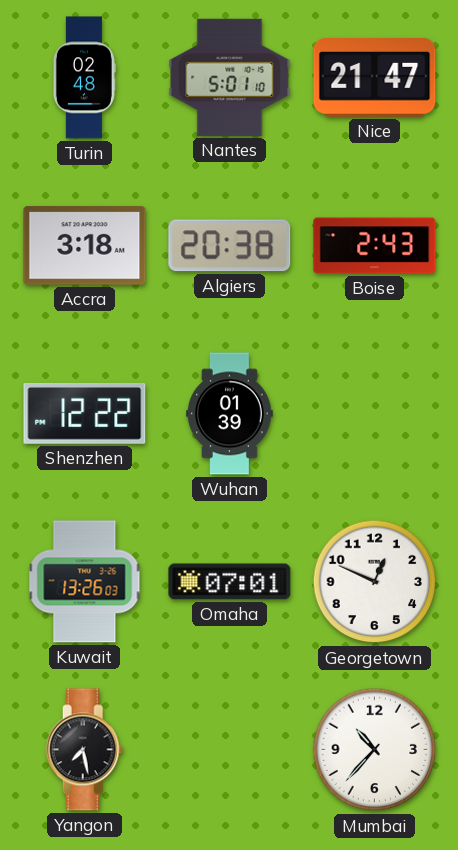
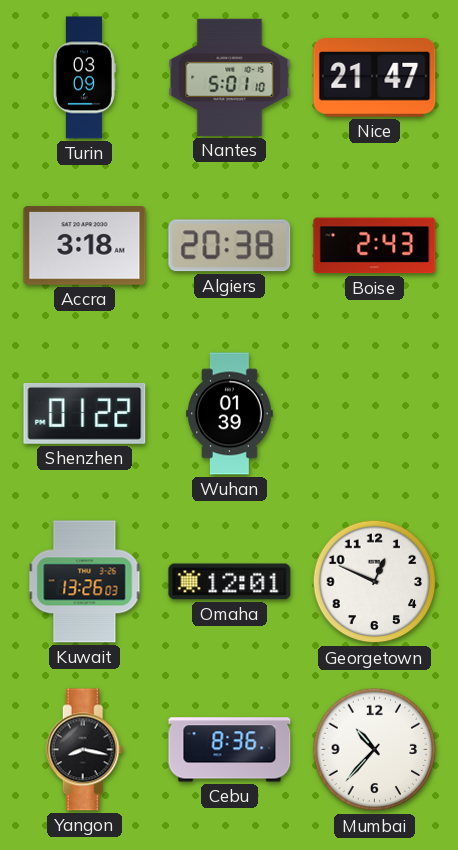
Turin: 02:48 -> 03:09
Shenzhen: 12:22 -> 01:22
Omaha: 07:01 -> 12:01
Yangon: 7:28 -> 8:17
Cebu: none -> 8:36
